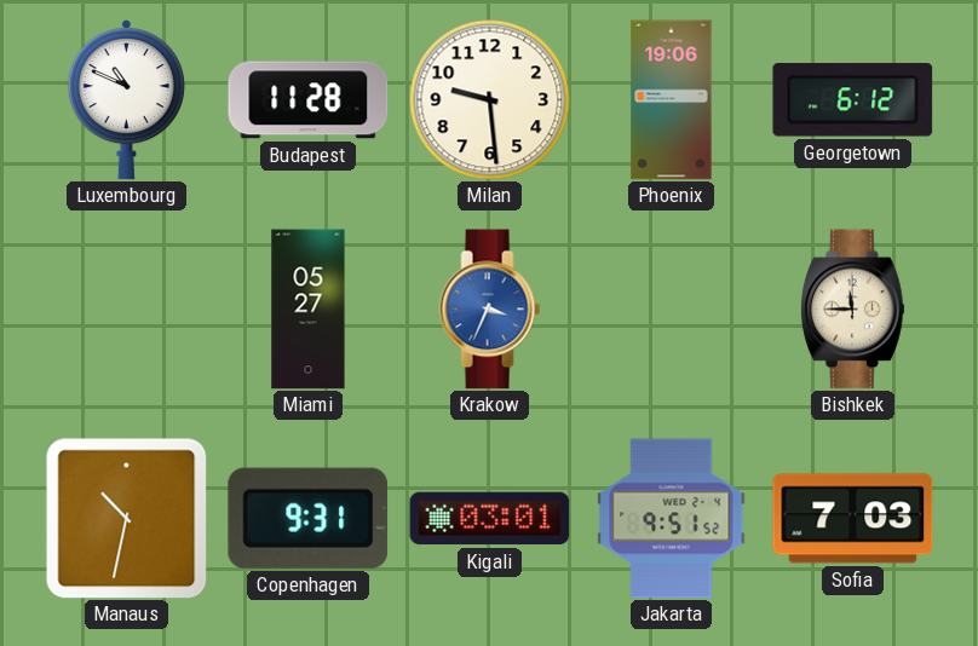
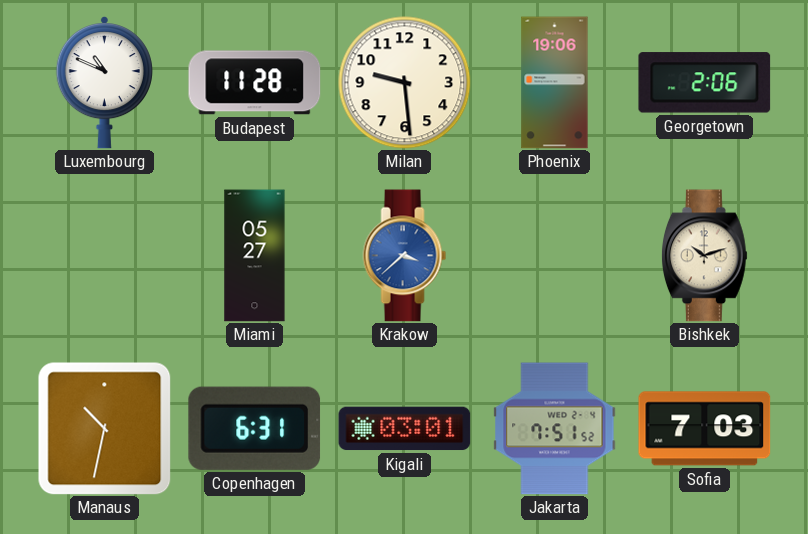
Georgetown: 6:12 -> 2:06
Krakow: 3:34 -> 3:38
Bishkek: 11:45 -> 10:12
Copenhagen: 9:31 -> 6:31
Jakarta: 9:51 -> 7:51
